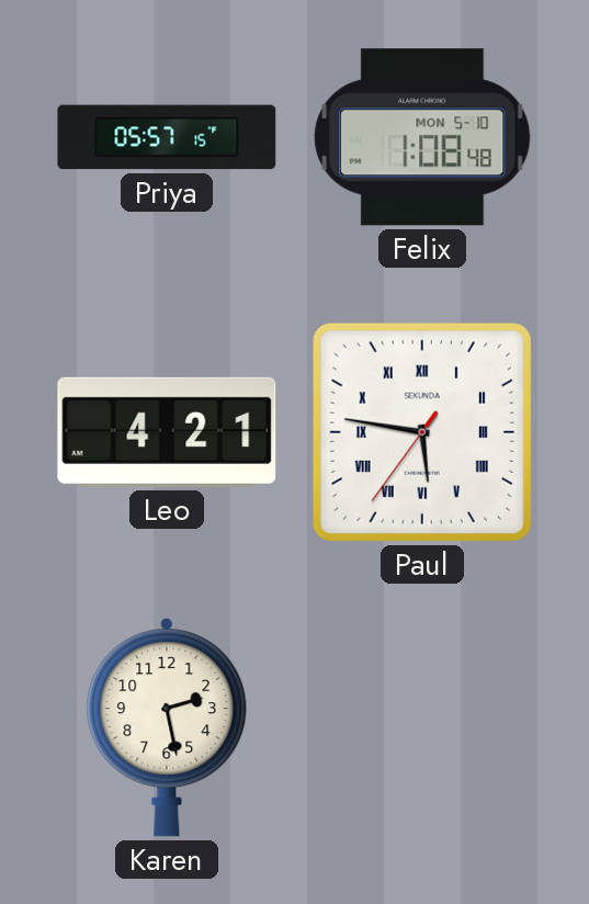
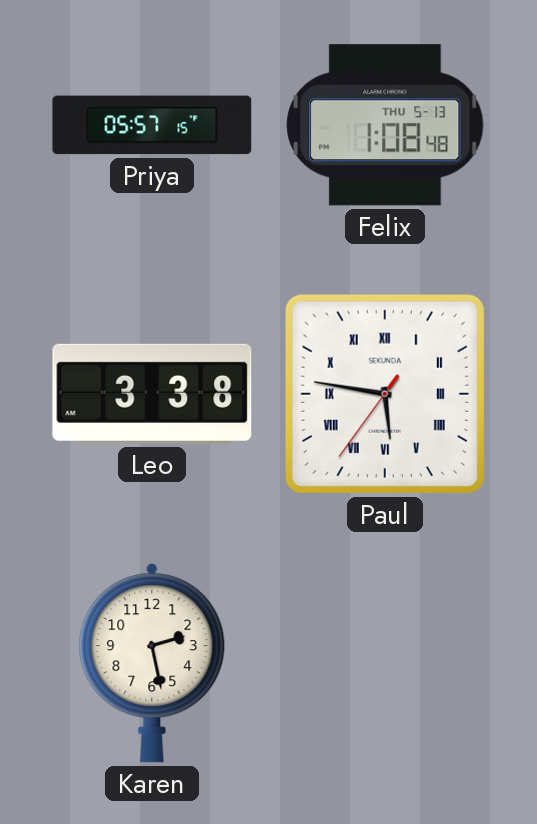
Felix date: MON 5-10 -> THU 5-13
Leo: 4:21 -> 3:38
